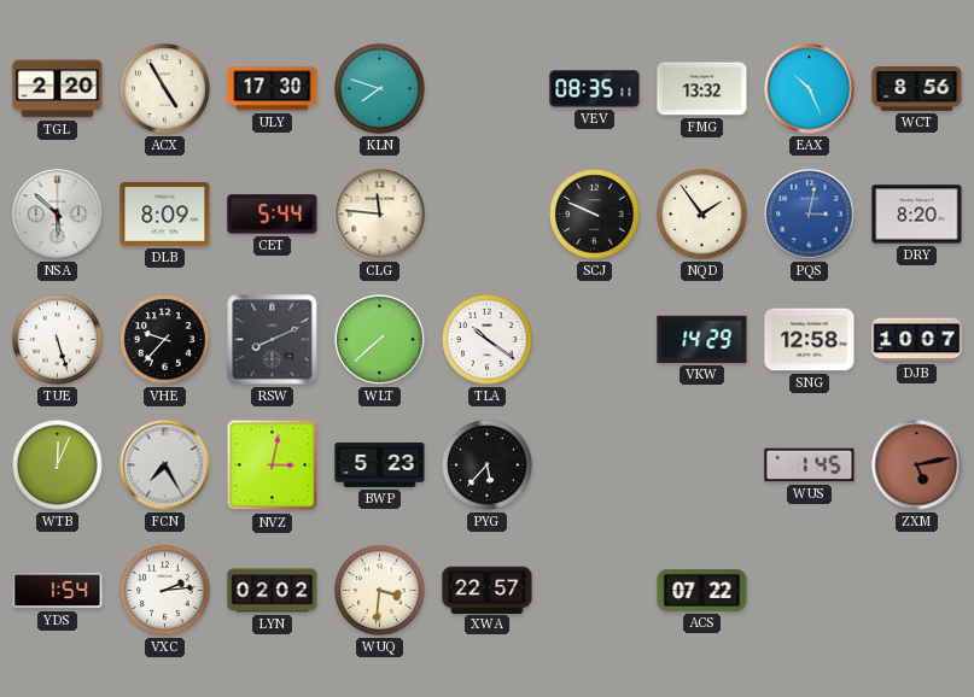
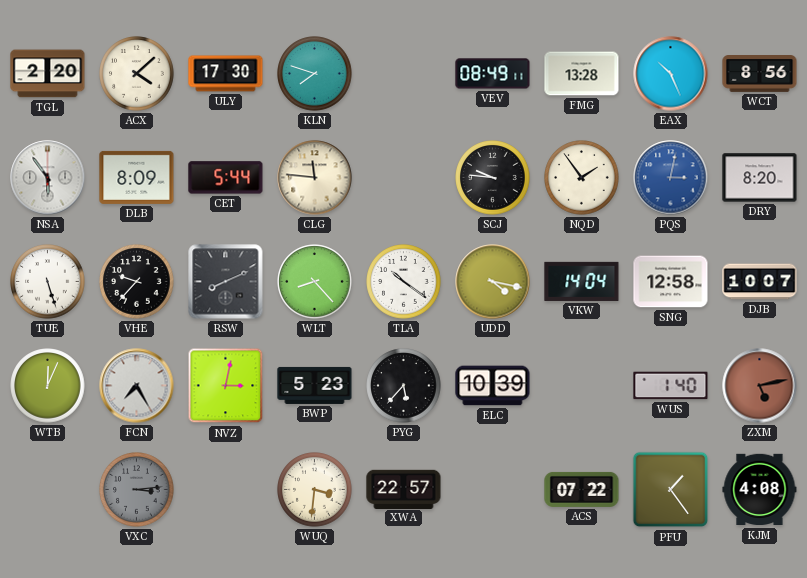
ACX: 4:55 -> 4:08
VEV: 08:35 -> 08:49
FMG: 13:32 -> 13:28
NSA: 5:52 -> 5:54
SCJ: 9:49 -> 9:46
WLT: 7:38 -> 8:23
UDD: none -> 4:17
VKW: 14:29 -> 14:04
ELC: none -> 10:39
WUS: 1:45 -> 1:40
YDS: 1:54 -> none
VXC: 2:14 -> 3:14
VXC dial: white -> grey
LYN: 02:02 -> none
PFU: none -> 1:24
KJM: none -> 4:08
